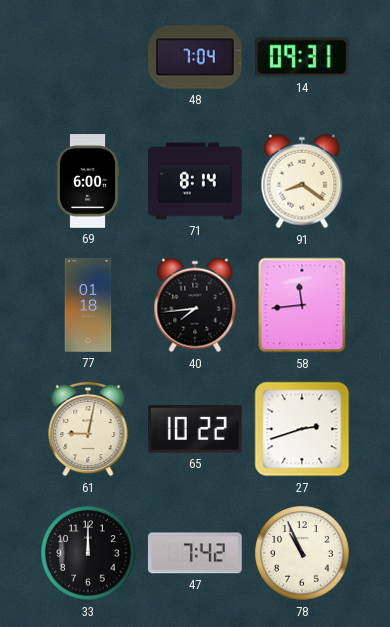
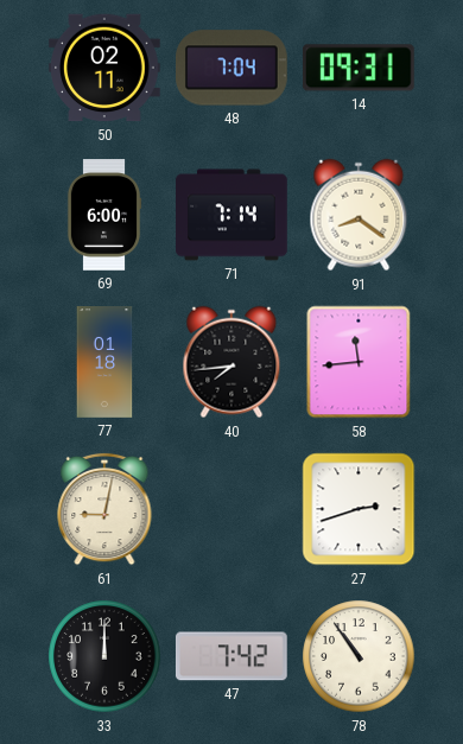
50: none -> 02:11
71: 8:14 -> 7:14
65: 10:22 -> none
78: 10:56 -> 10:54
